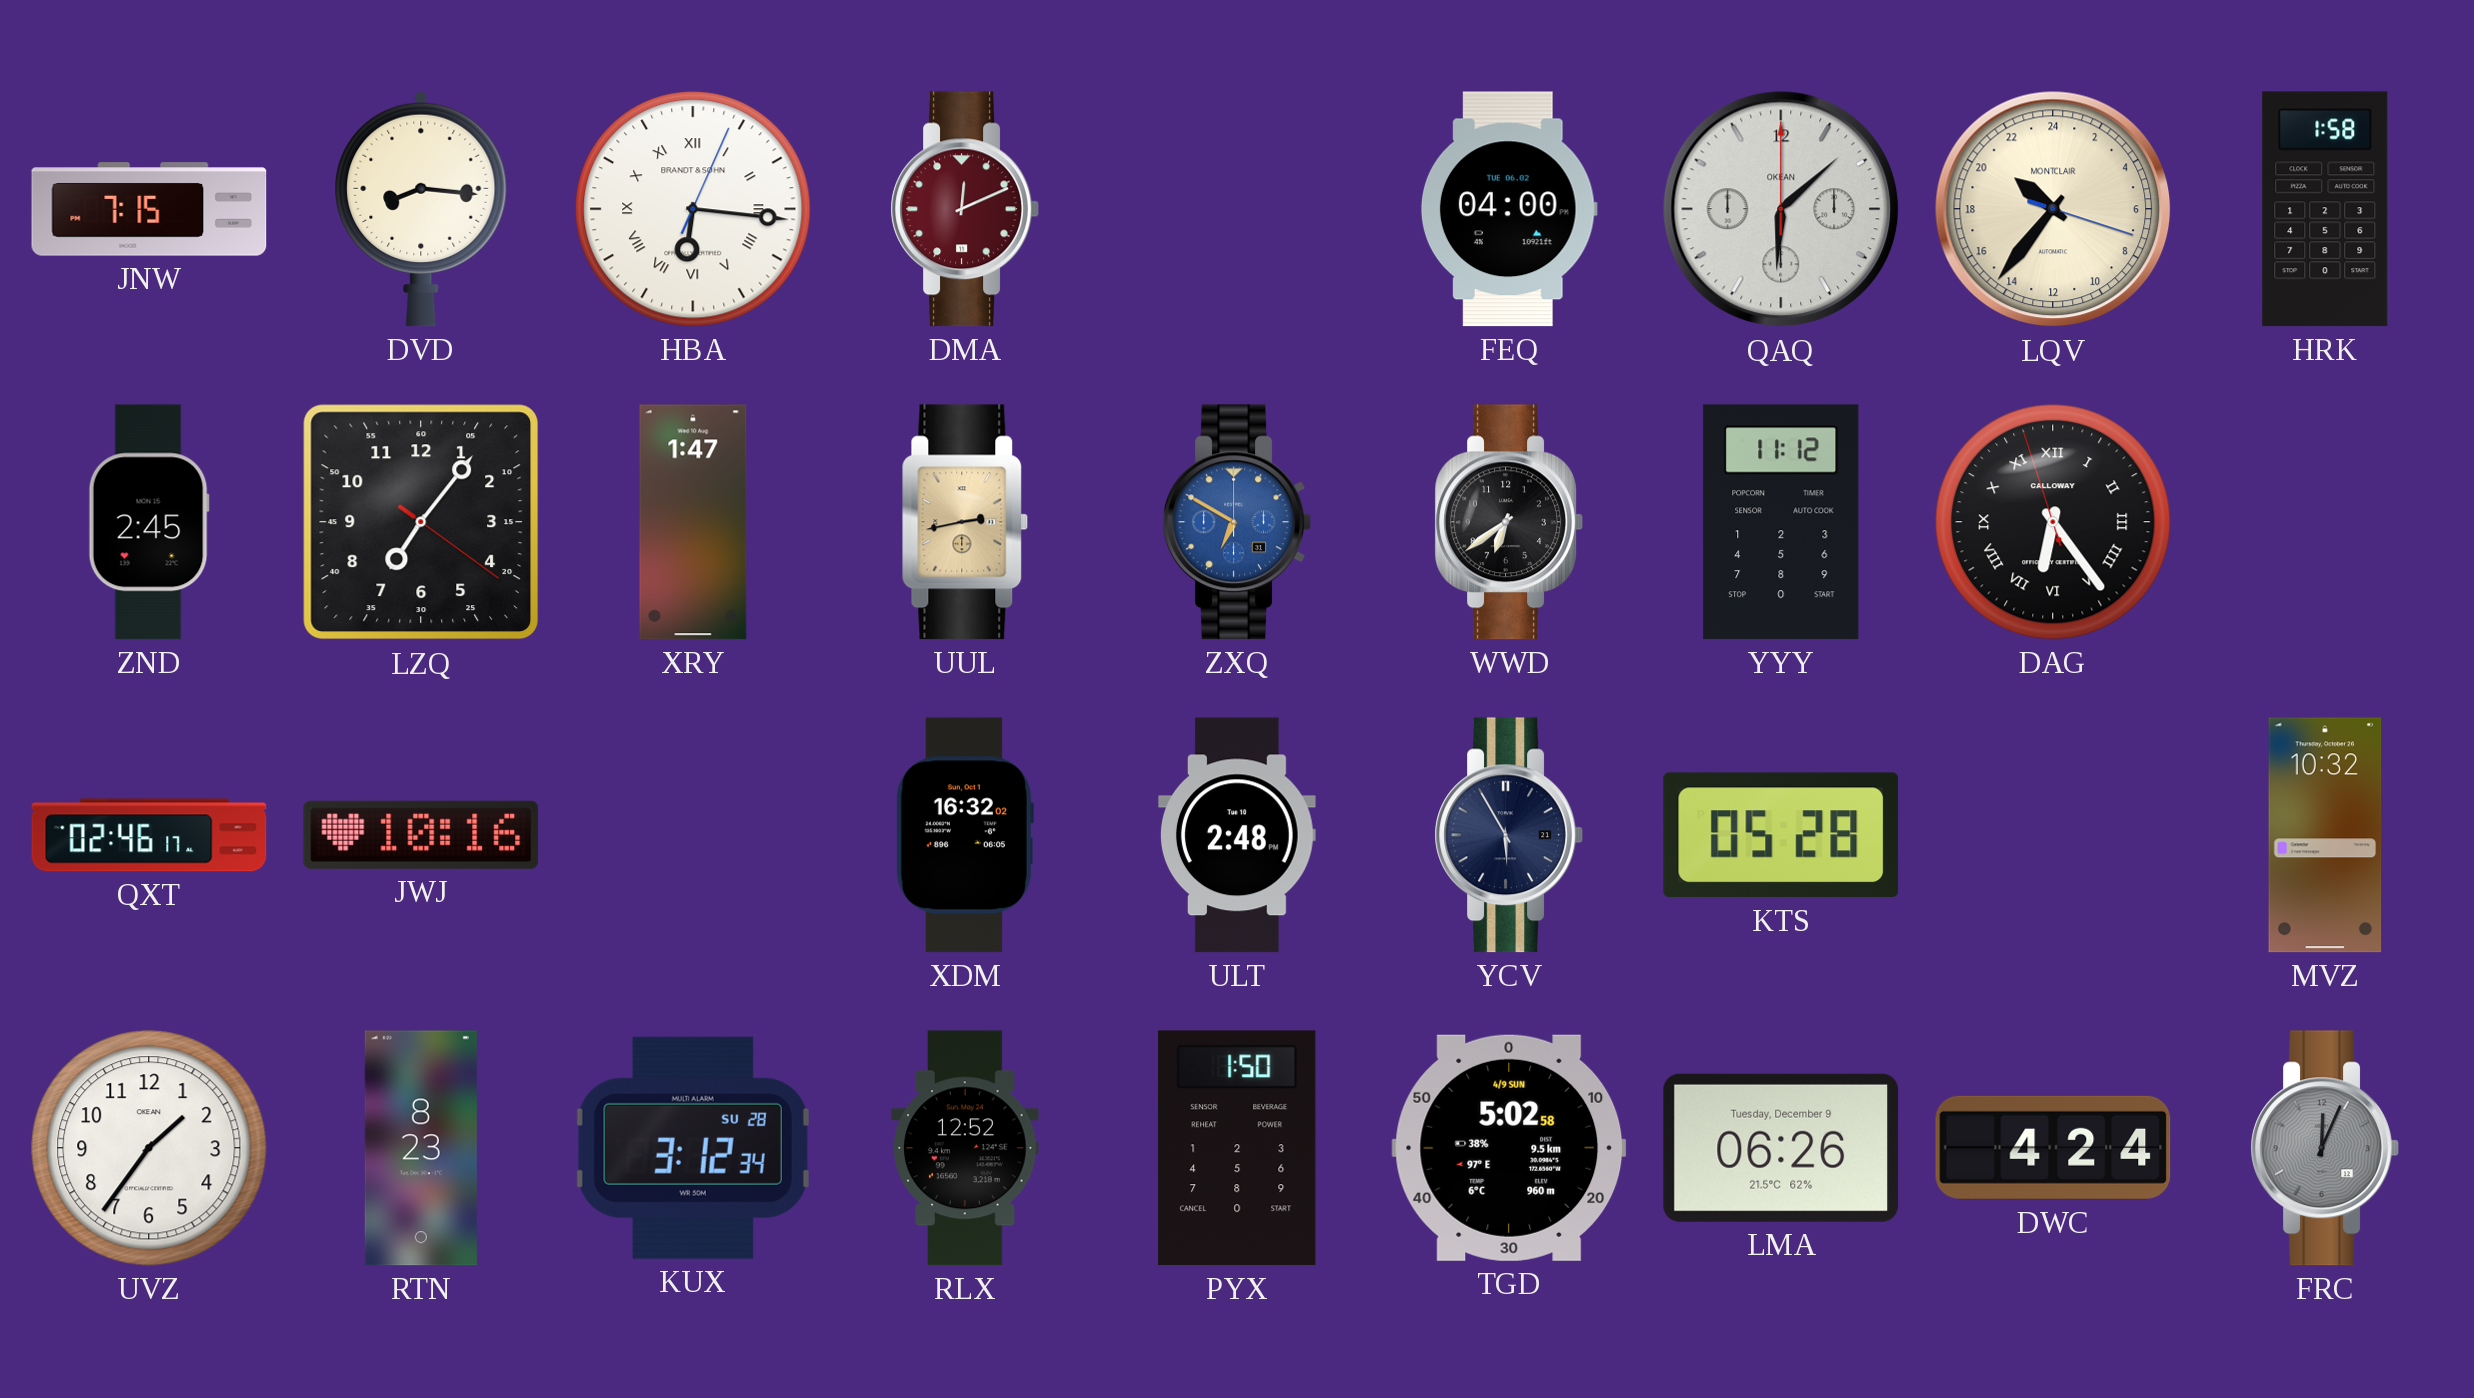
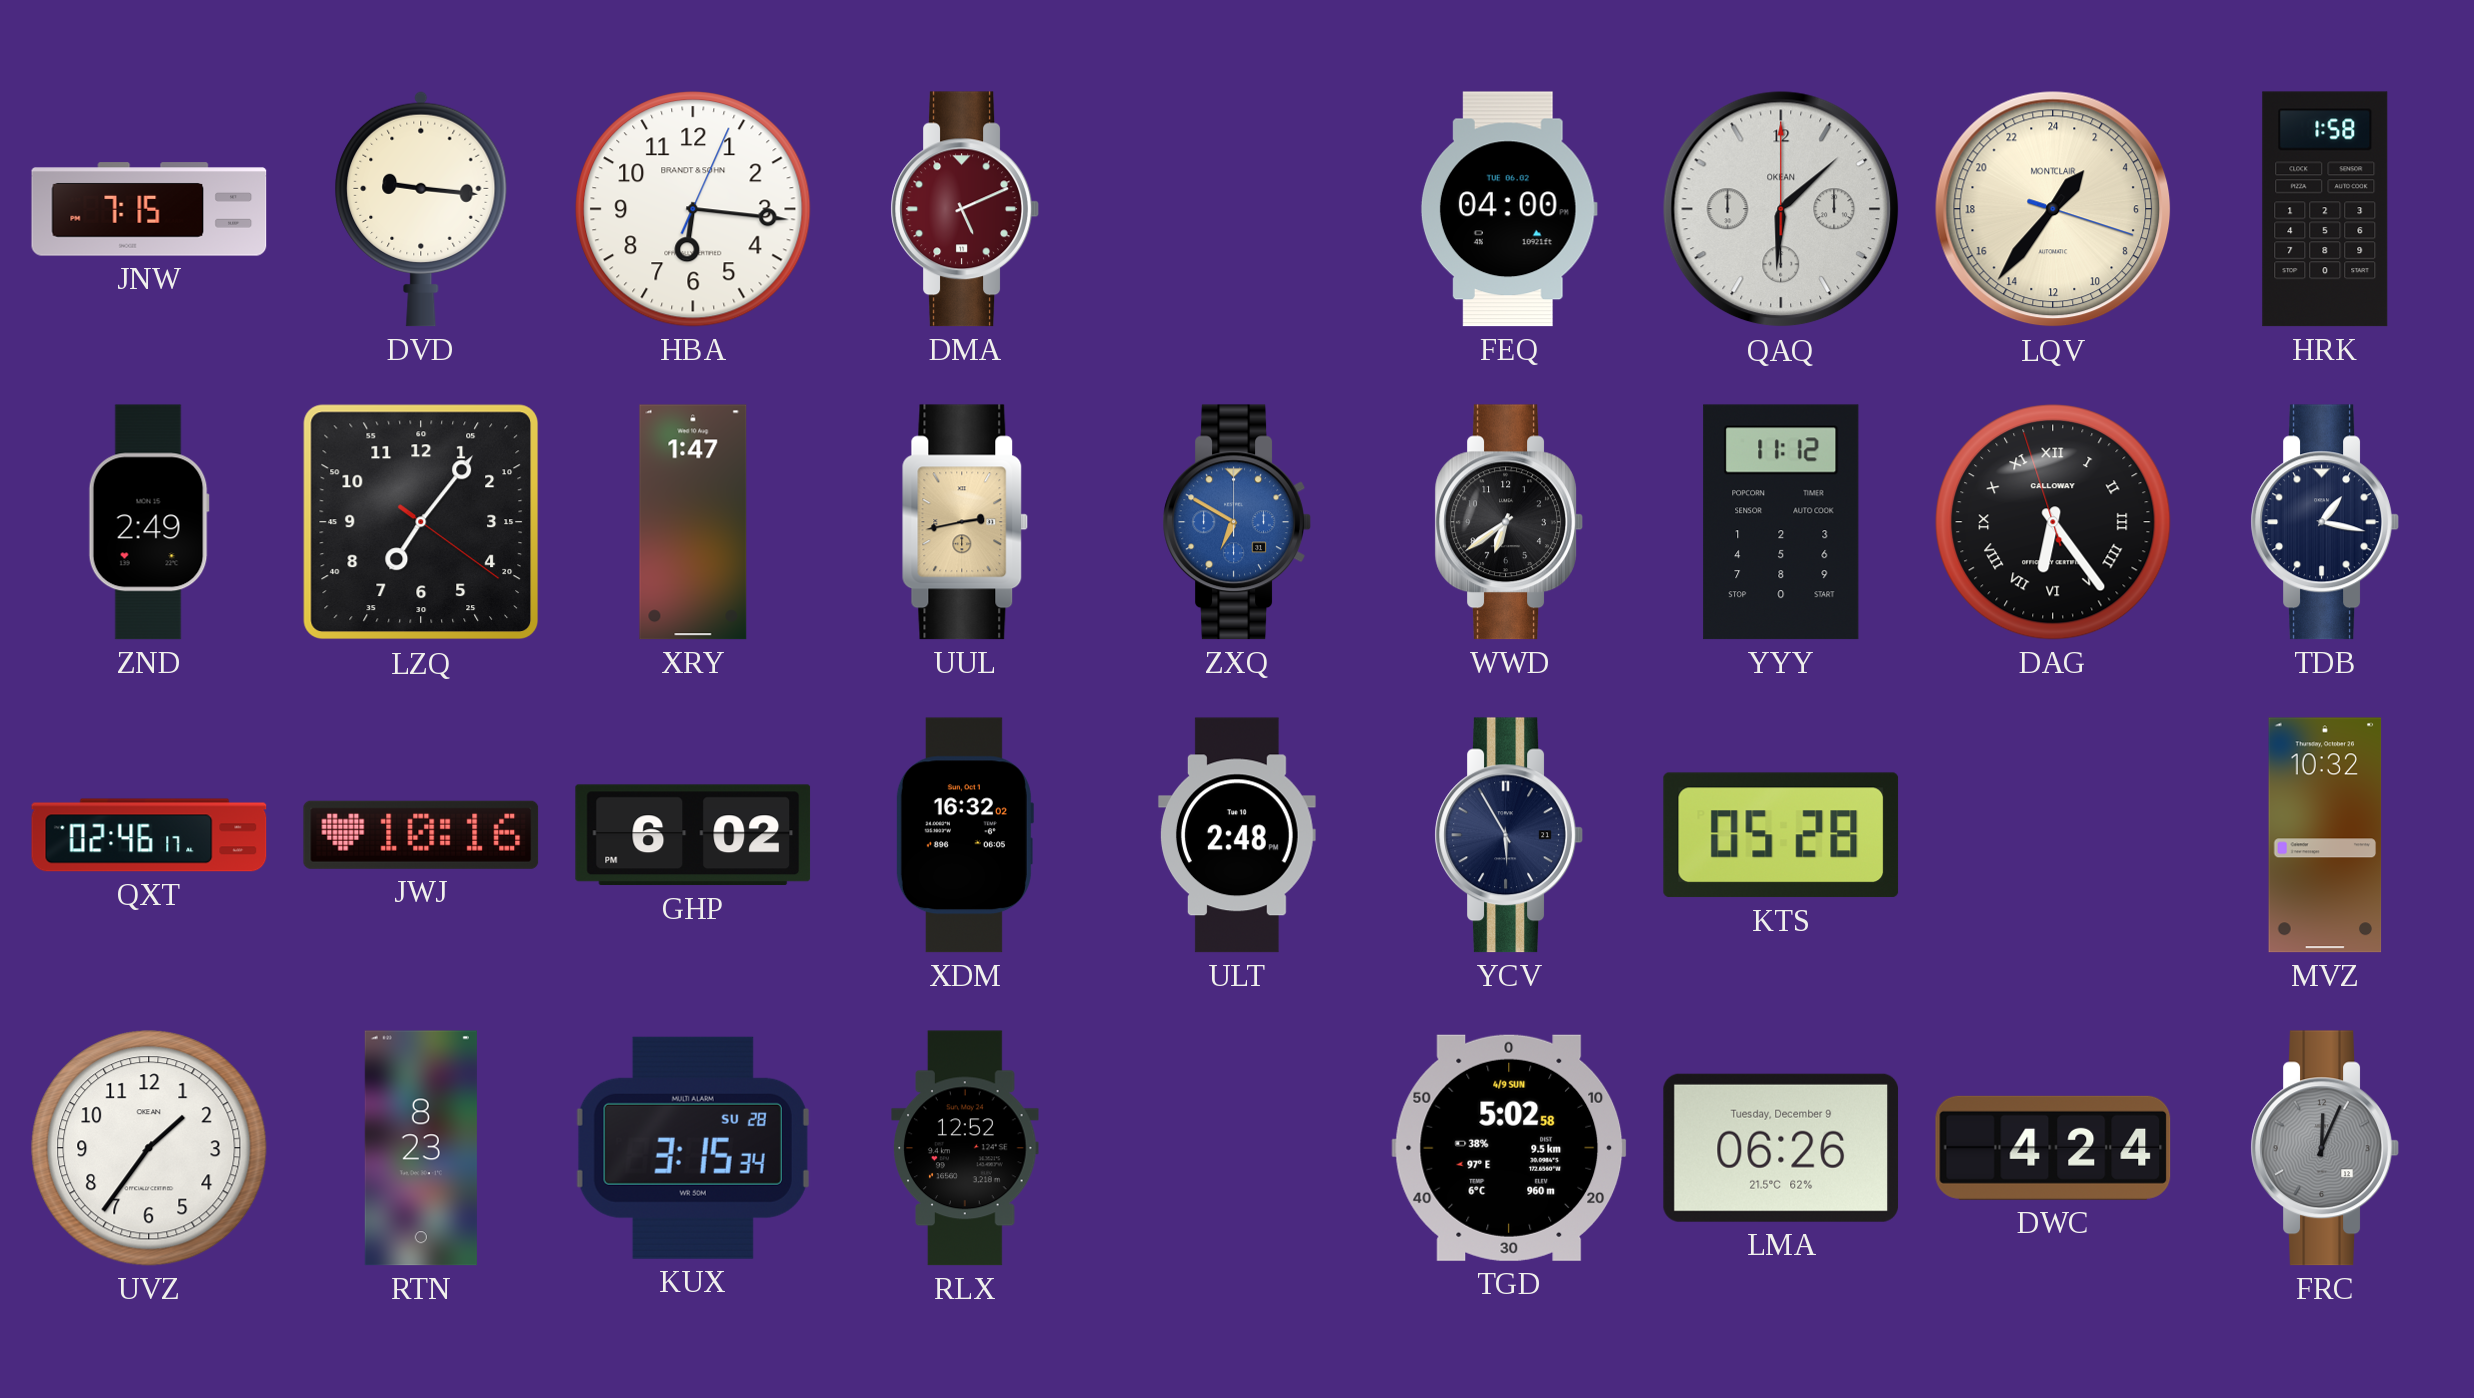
DVD: 8:16 -> 9:16
HBA numerals: Roman -> Arabic
DMA: 12:11 -> 5:11
LQV: 20:36 -> 2:36
ZND: 2:45 -> 2:49
TDB: none -> 1:17
GHP: none -> 6:02
KUX: 3:12 -> 3:15
PYX: 1:50 -> none
